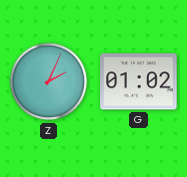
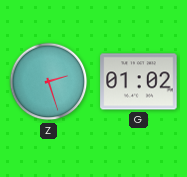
Z: 2:04 -> 2:27
